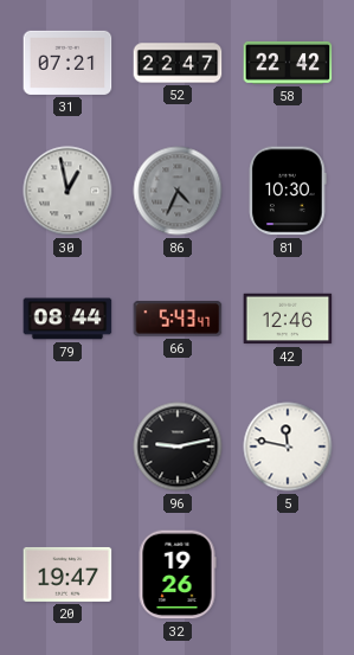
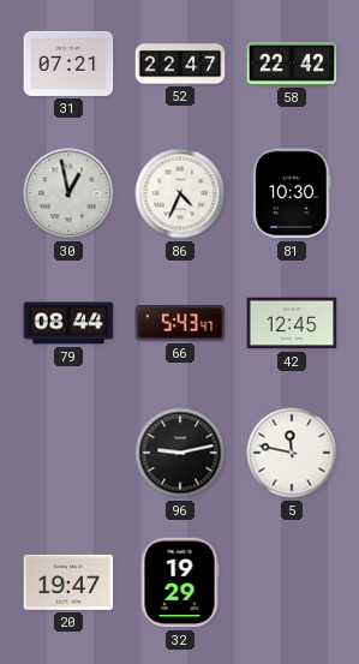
86 dial: grey -> white
42: 12:46 -> 12:45
32: 19:26 -> 19:29
